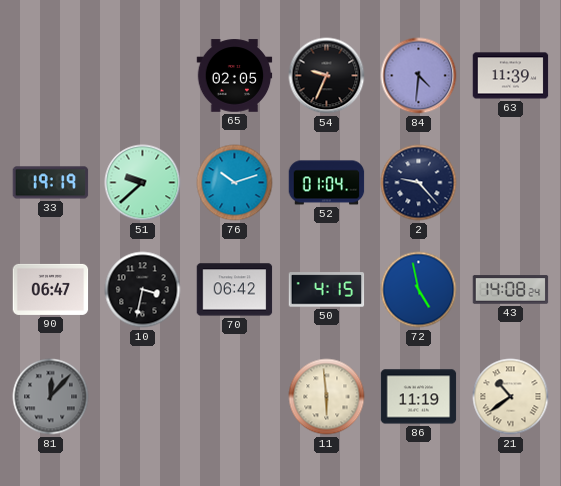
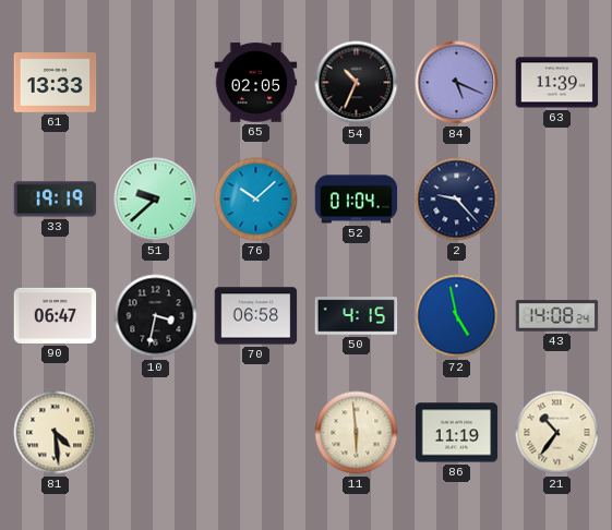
61: none -> 13:33
54: 9:34 -> 10:34
84: 4:31 -> 5:19
76: 10:12 -> 10:08
70: 06:42 -> 06:58
81: 12:07 -> 4:29
81 dial: grey -> cream
21: 10:39 -> 10:36
